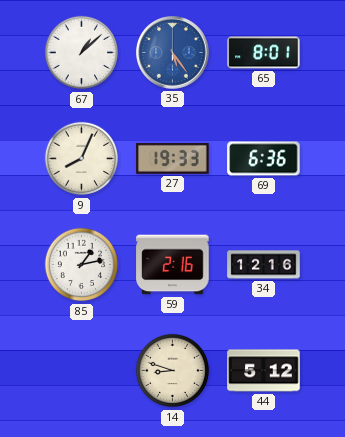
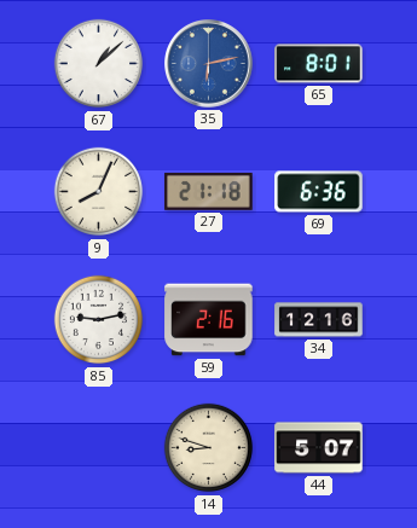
35: 5:24 -> 6:13
27: 19:33 -> 21:18
85: 1:13 -> 9:13
44: 5:12 -> 5:07
